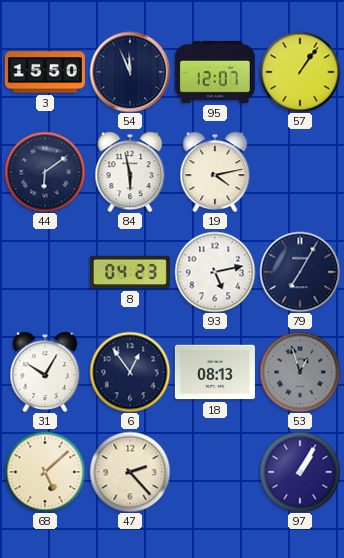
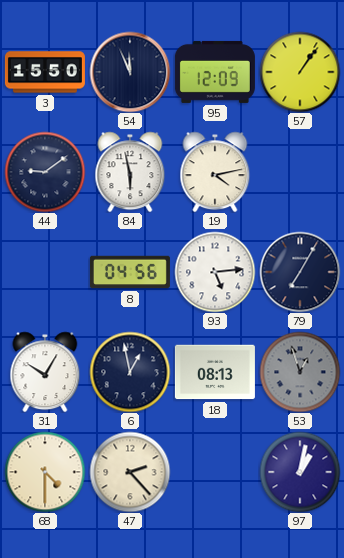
95: 12:07 -> 12:09
44: 6:09 -> 9:09
8: 04:23 -> 04:56
93: 5:13 -> 5:14
6: 12:54 -> 12:58
68: 5:08 -> 4:30
97: 1:05 -> 1:02
